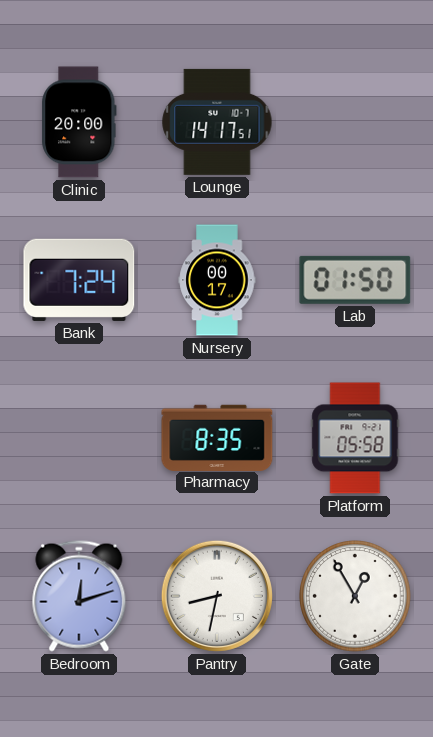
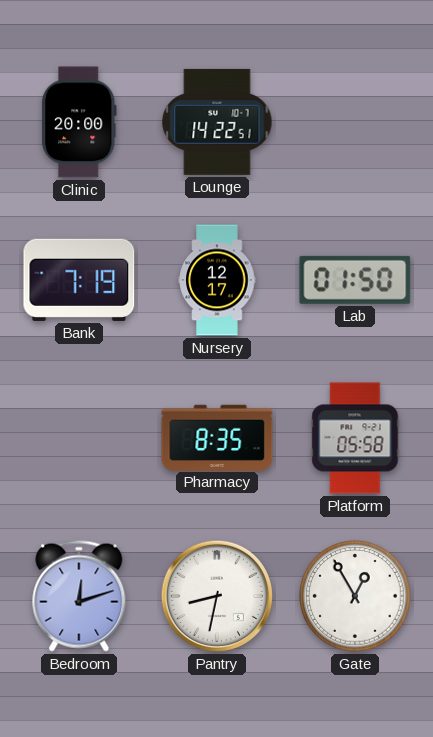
Lounge: 14:17 -> 14:22
Bank: 7:24 -> 7:19
Nursery: 00:17 -> 12:17
